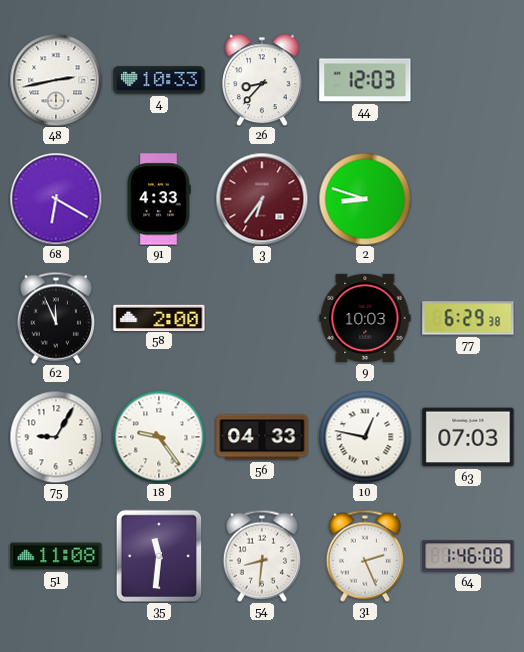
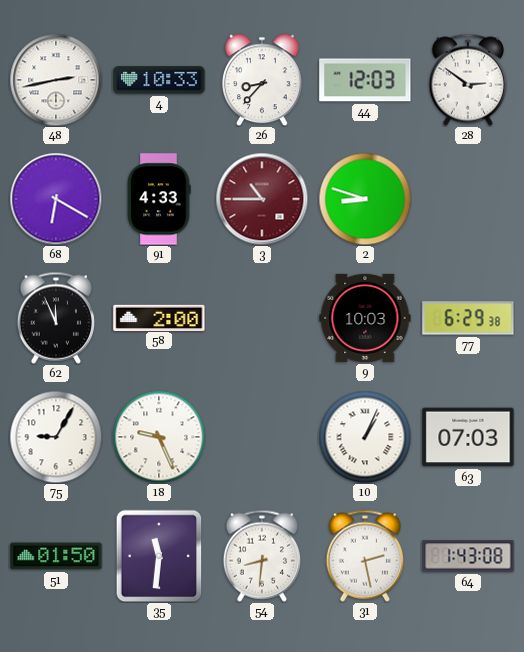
28: none -> 2:51
3: 6:36 -> 10:45
18: 9:24 -> 9:26
56: 04:33 -> none
10: 12:47 -> 1:04
51: 11:08 -> 01:50
31: 2:26 -> 2:28
64: 1:46 -> 1:43
